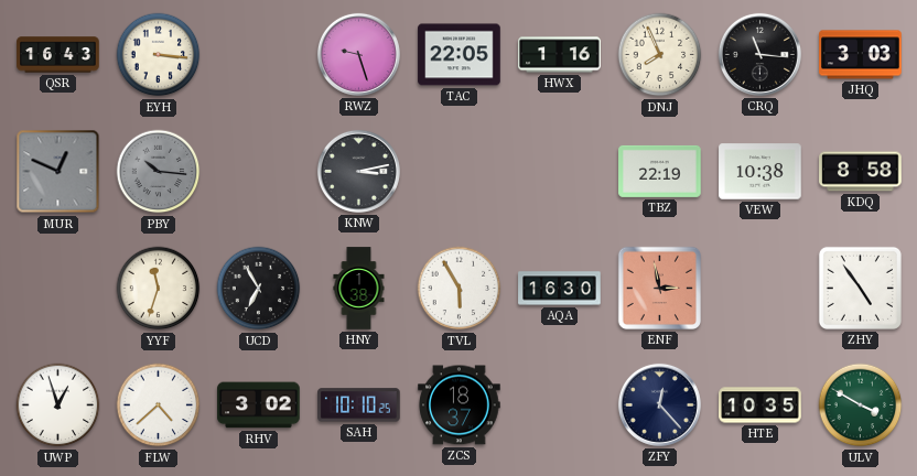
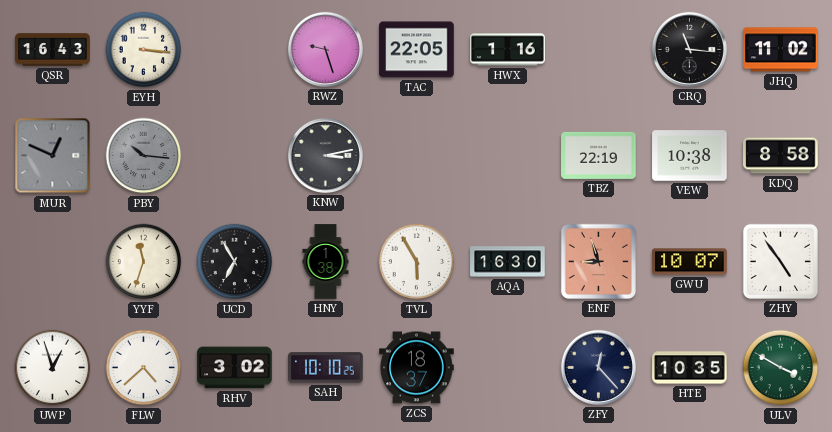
DNJ: 7:56 -> none
JHQ: 3:03 -> 11:02
ENF: 2:58 -> 8:57
GWU: none -> 10:07
